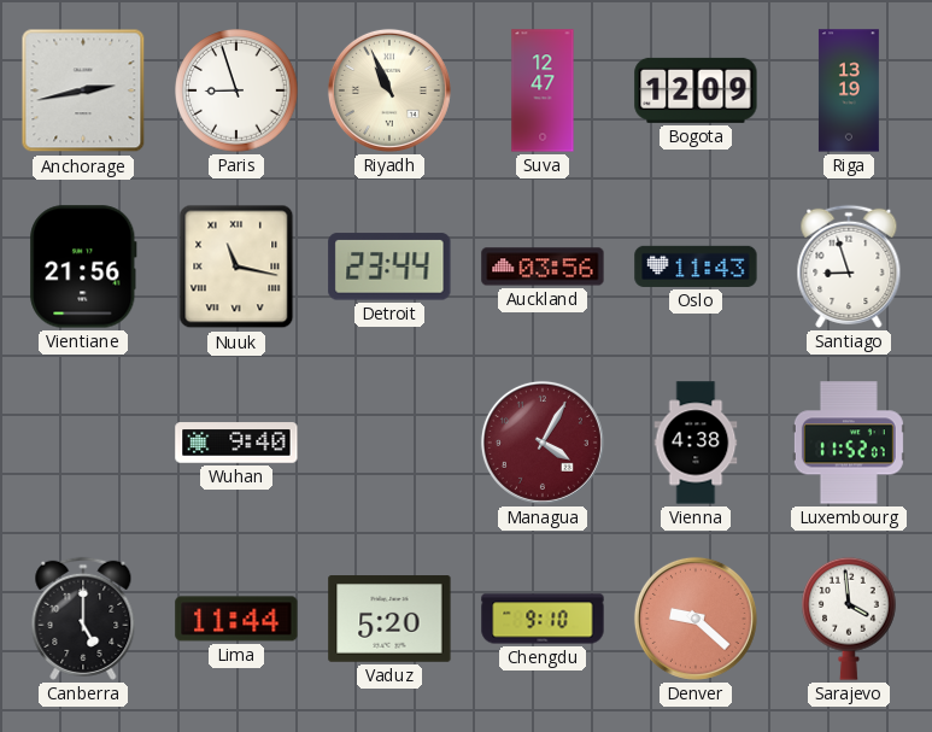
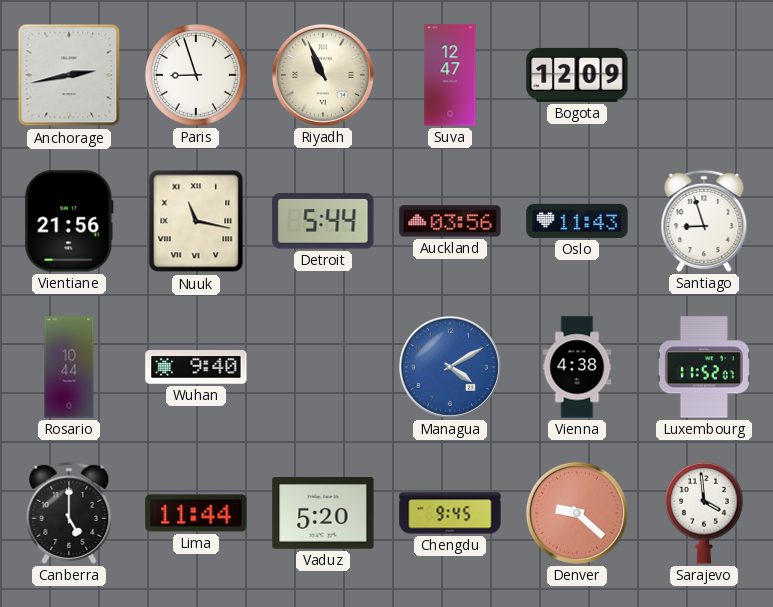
Riga: 13:19 -> none
Detroit: 23:44 -> 5:44
Rosario: none -> 10:44
Managua: 4:05 -> 4:10
Managua dial: burgundy -> blue
Chengdu: 9:10 -> 9:45
